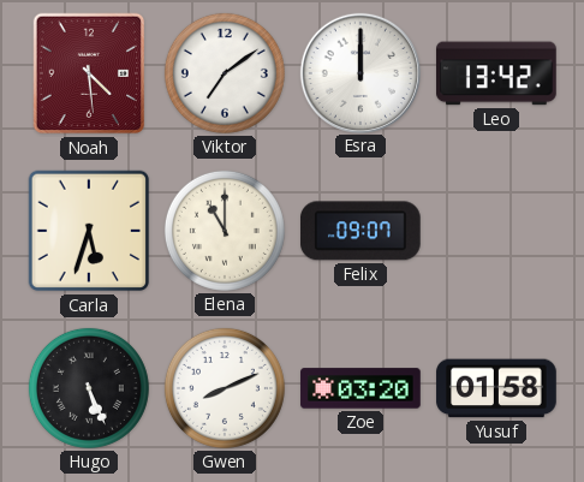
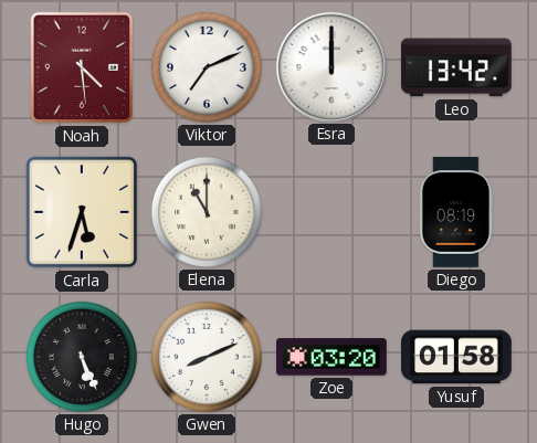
Viktor: 7:09 -> 7:11
Felix: 09:07 -> none
Diego: none -> 08:19
